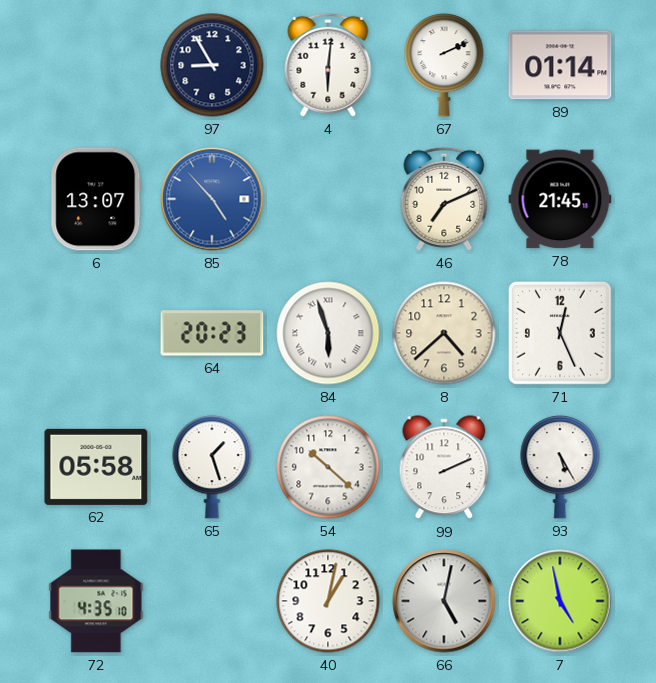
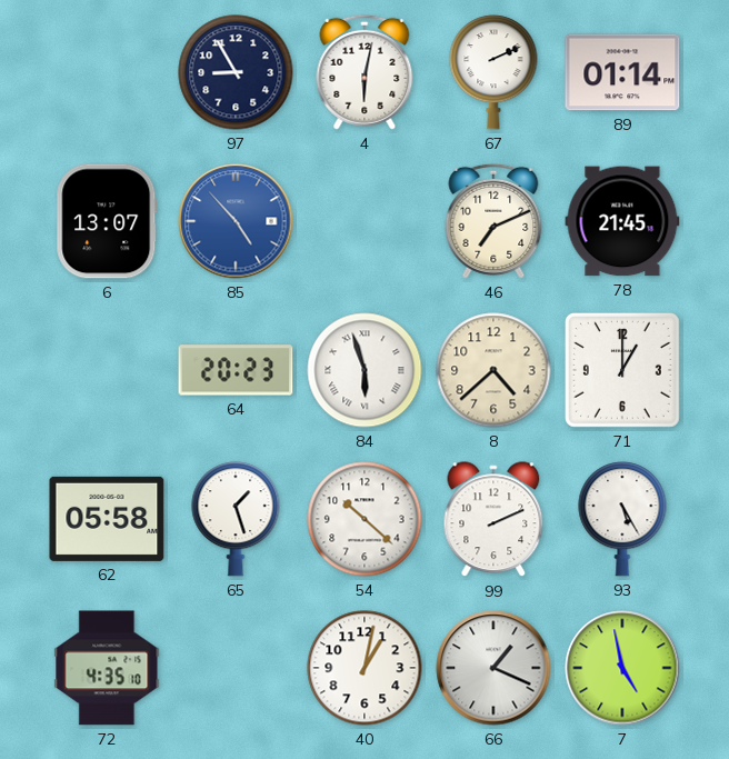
4: 6:01 -> 6:02
71: 12:26 -> 1:00
66: 5:02 -> 1:19
